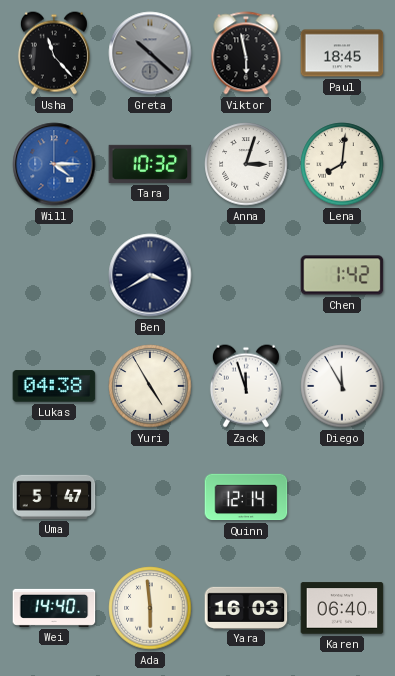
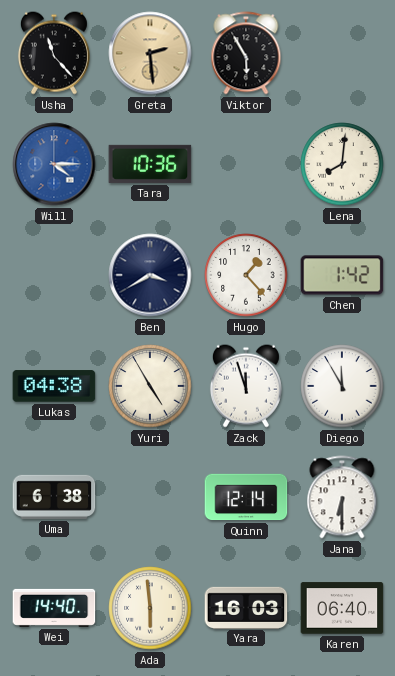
Greta: 10:22 -> 2:29
Greta dial: grey -> champagne
Viktor: 5:58 -> 5:55
Paul: 18:45 -> none
Tara: 10:32 -> 10:36
Anna: 3:03 -> none
Hugo: none -> 1:23
Uma: 5:47 -> 6:38
Jana: none -> 6:30
